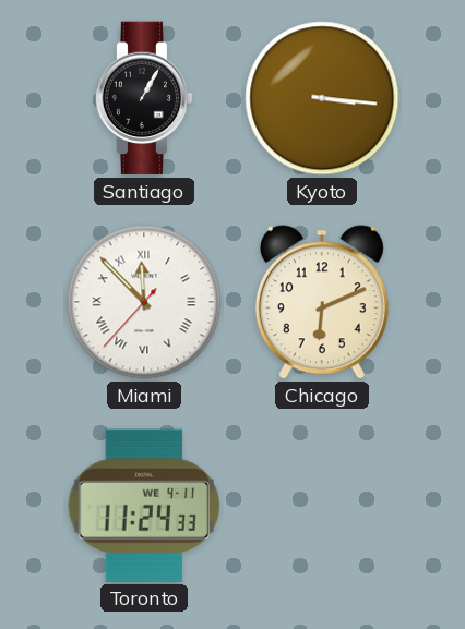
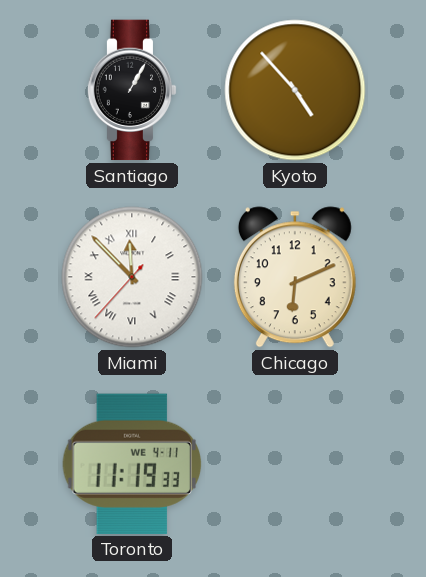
Kyoto: 3:16 -> 4:53
Toronto: 11:24 -> 11:19
